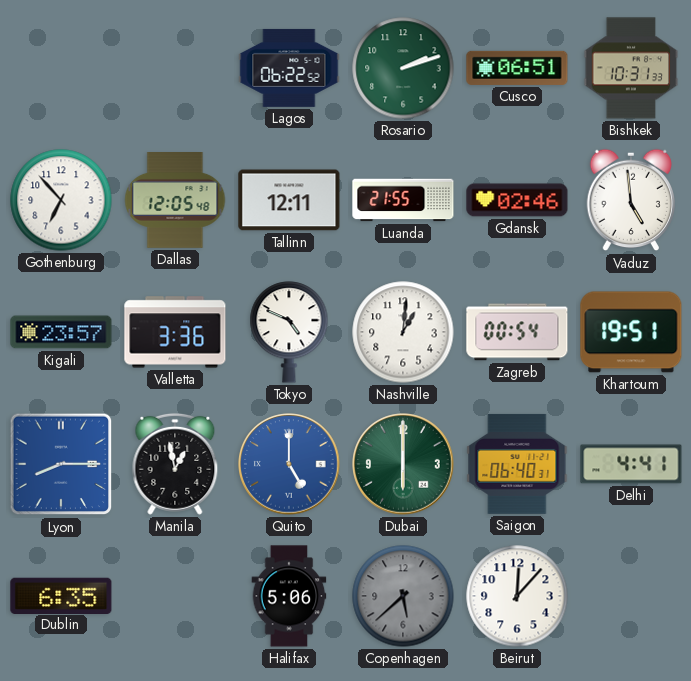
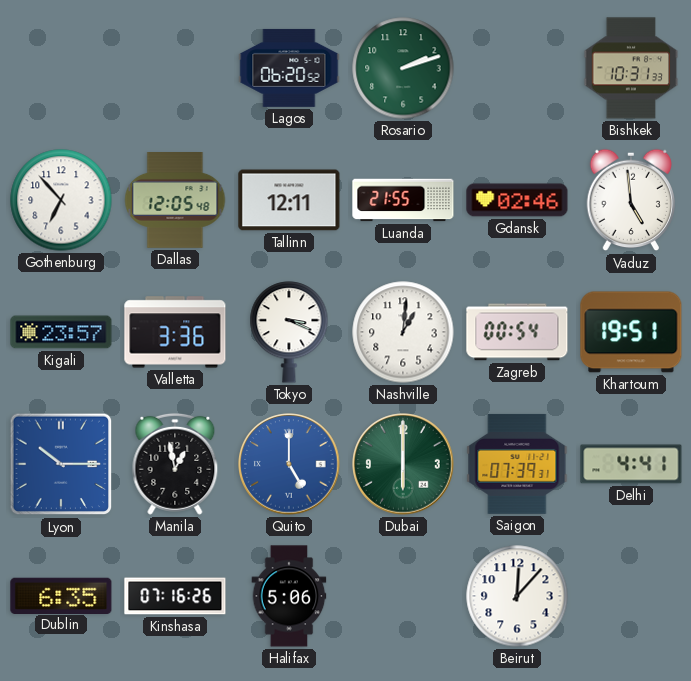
Lagos: 06:22 -> 06:20
Cusco: 06:51 -> none
Tokyo: 4:49 -> 3:19
Lyon: 8:15 -> 10:15
Saigon: 06:40 -> 07:39
Kinshasa: none -> 07:16
Copenhagen: 5:38 -> none
